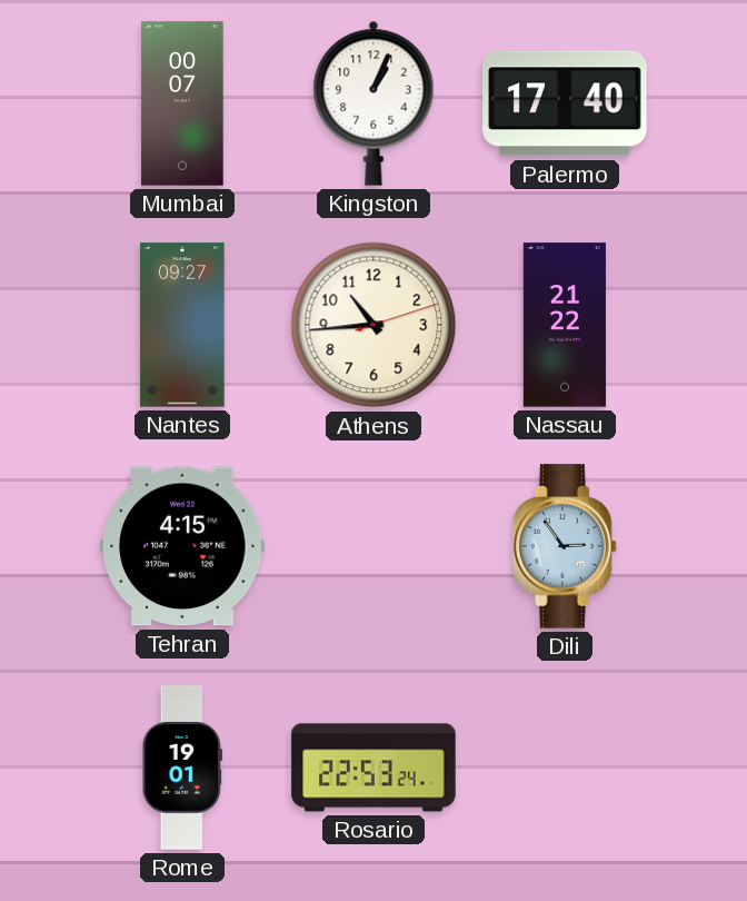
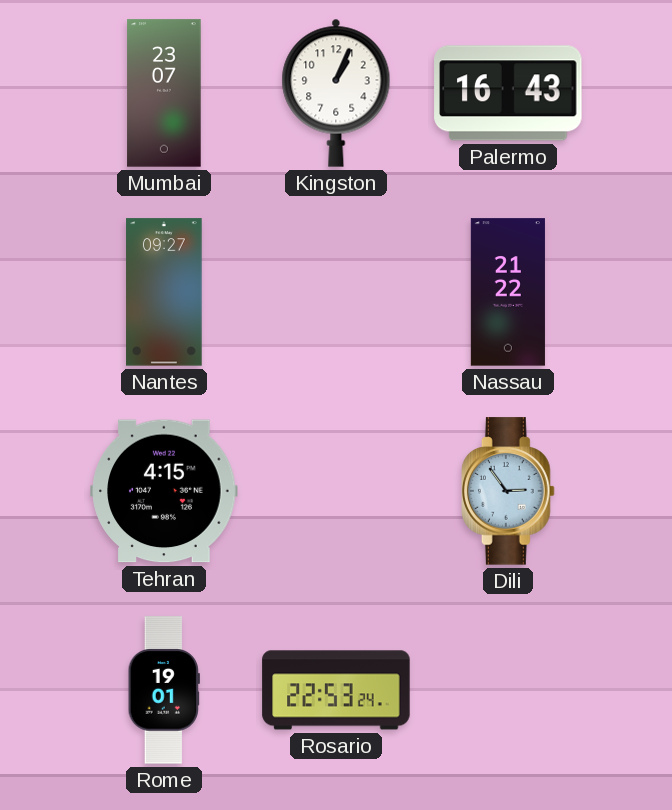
Mumbai: 00:07 -> 23:07
Palermo: 17:40 -> 16:43
Athens: 10:44 -> none
